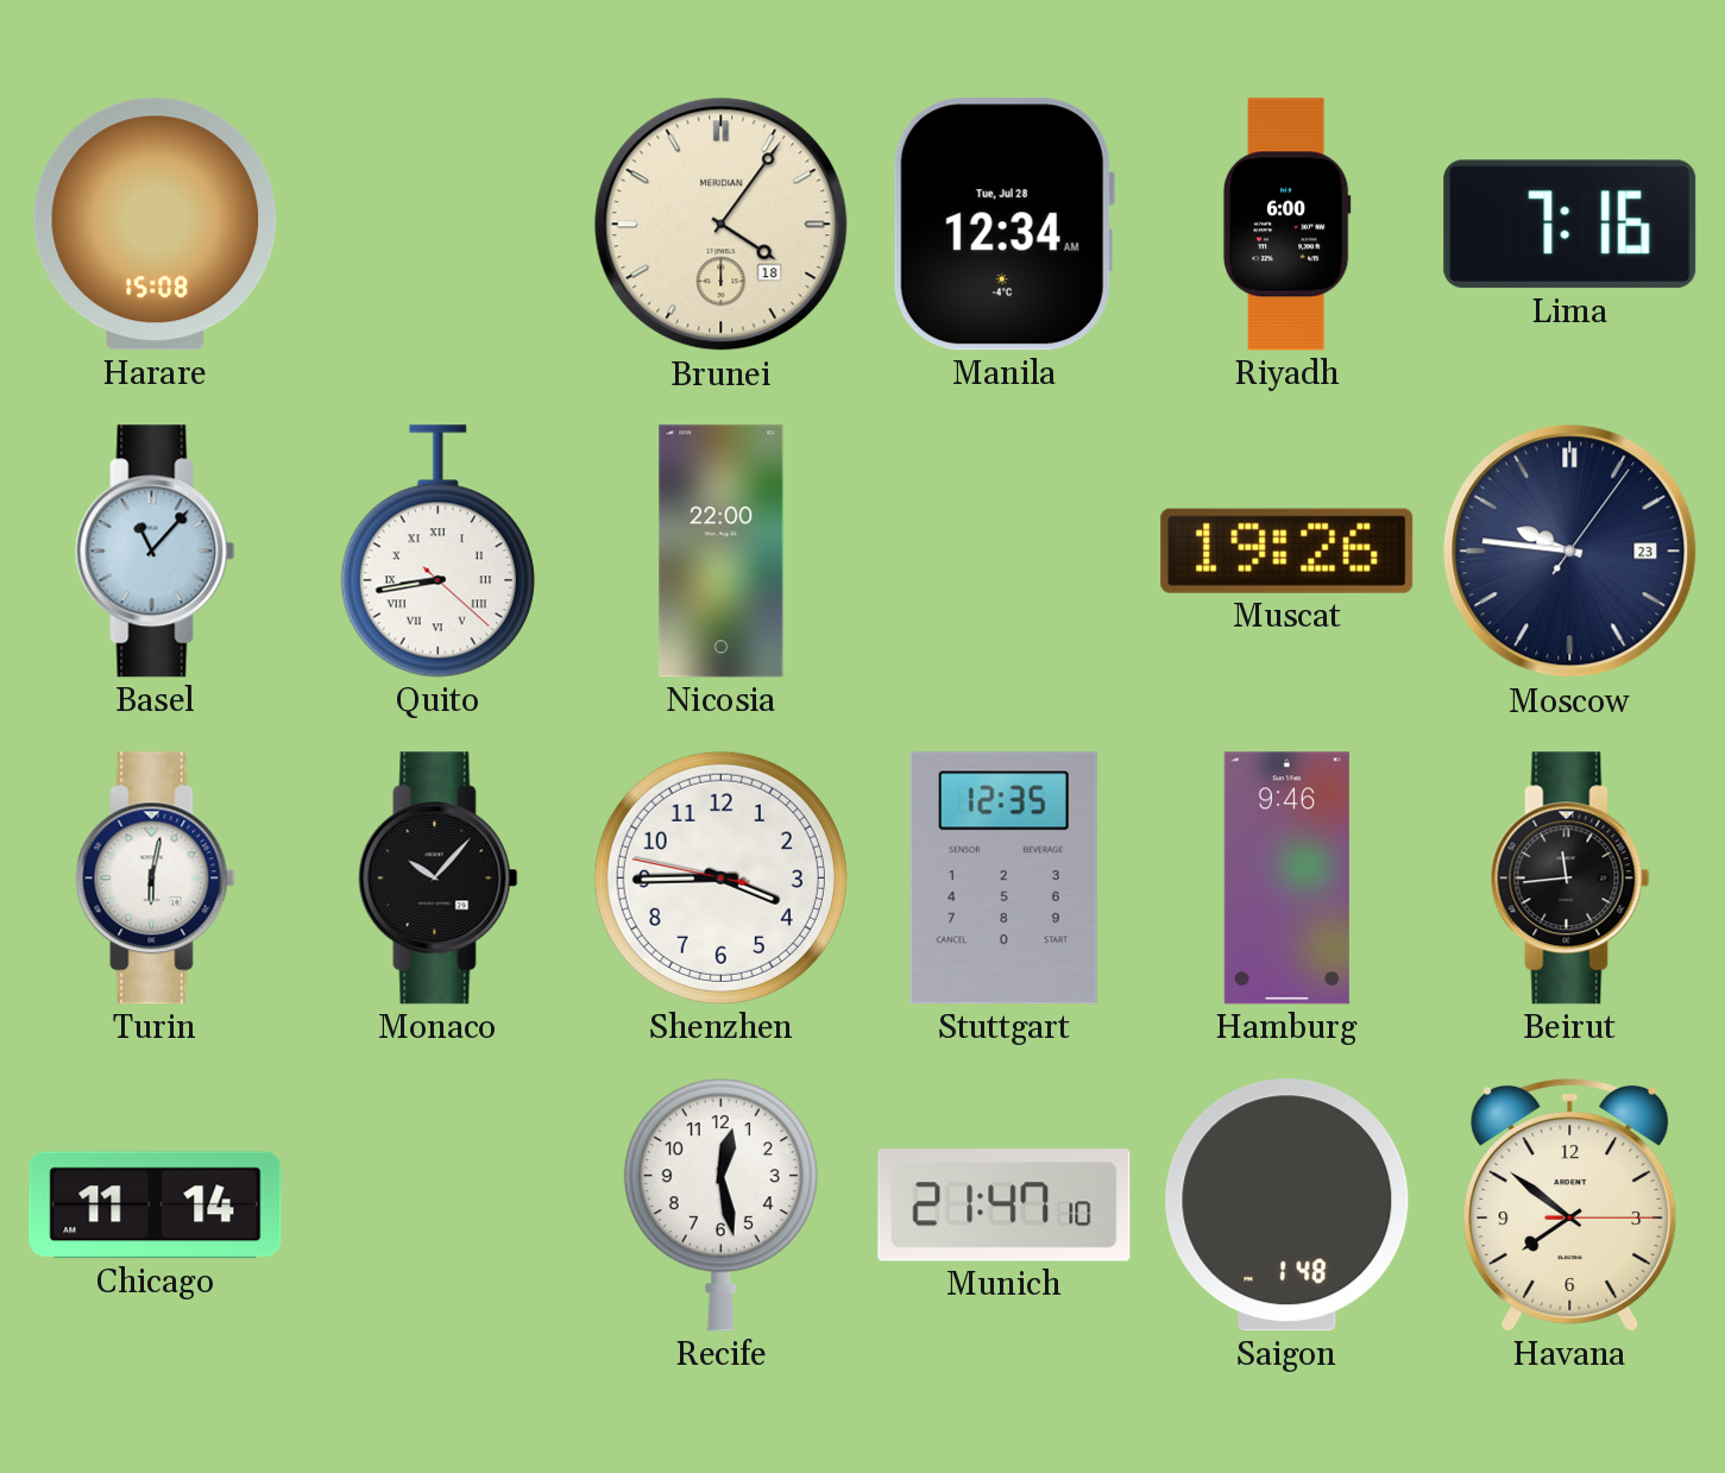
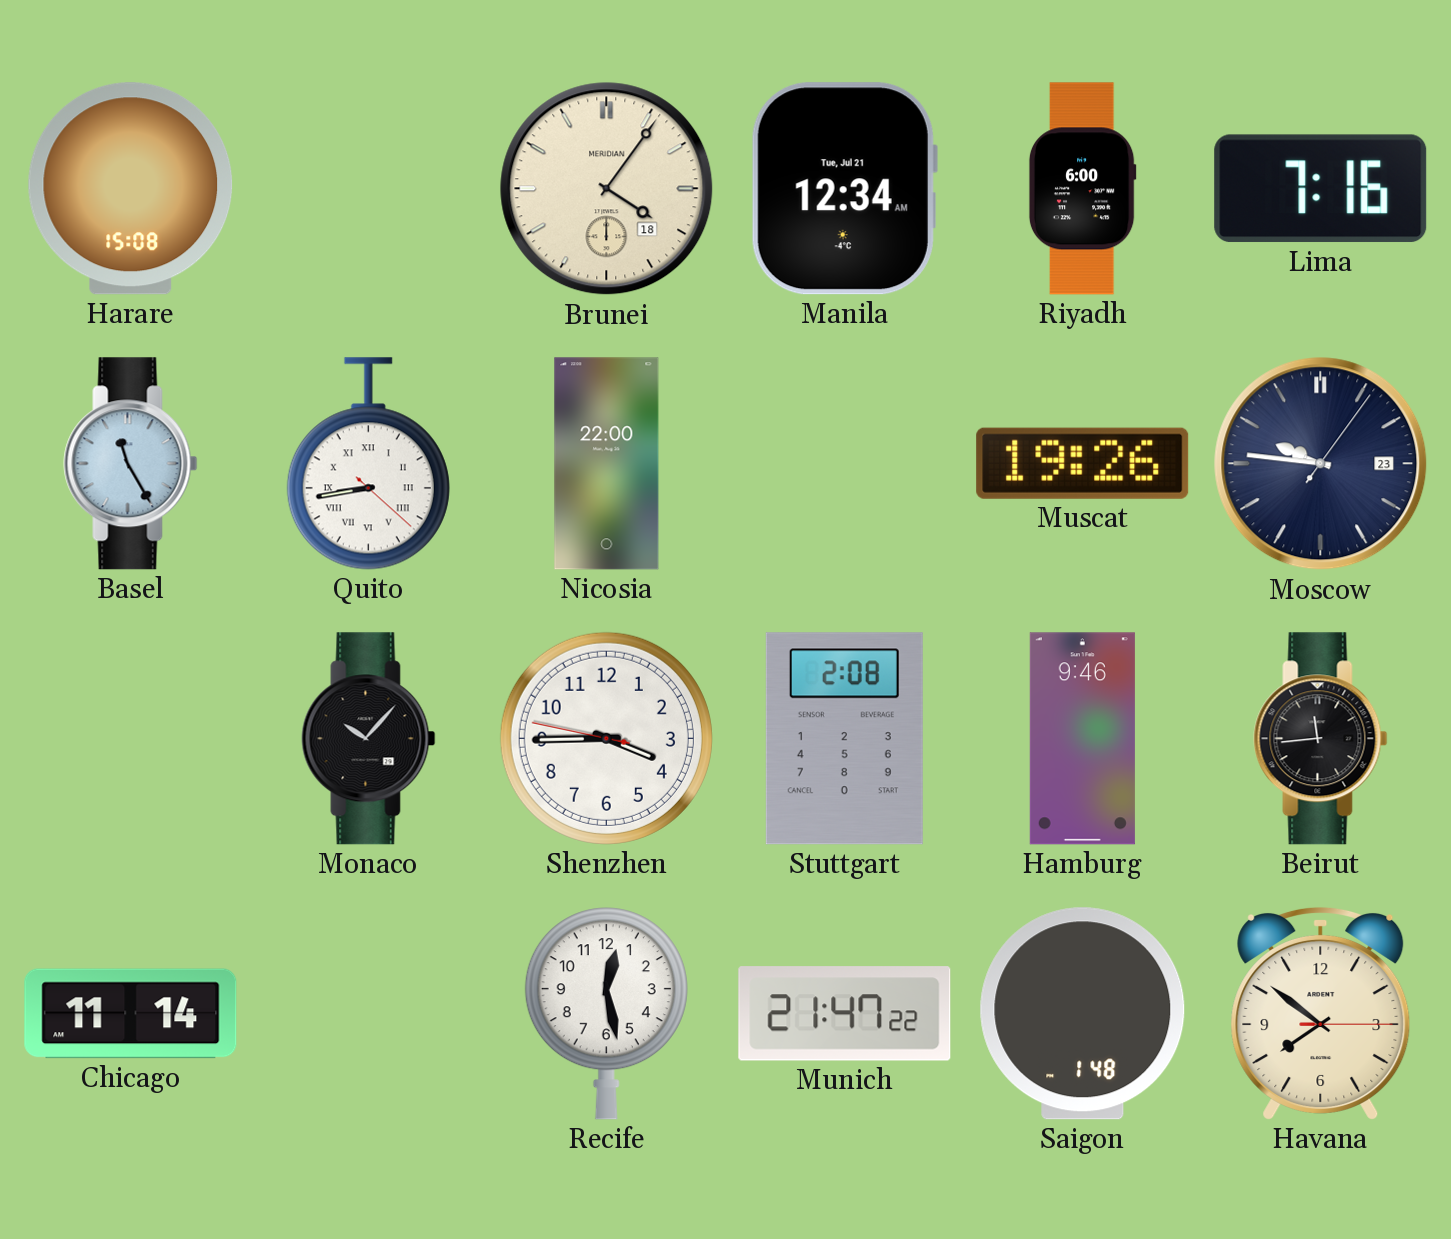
Manila date: Tue, Jul 28 -> Tue, Jul 21
Basel: 11:07 -> 11:25
Turin: 6:02 -> none
Stuttgart: 12:35 -> 2:08
Munich: 21:47:10 -> 21:47:22
